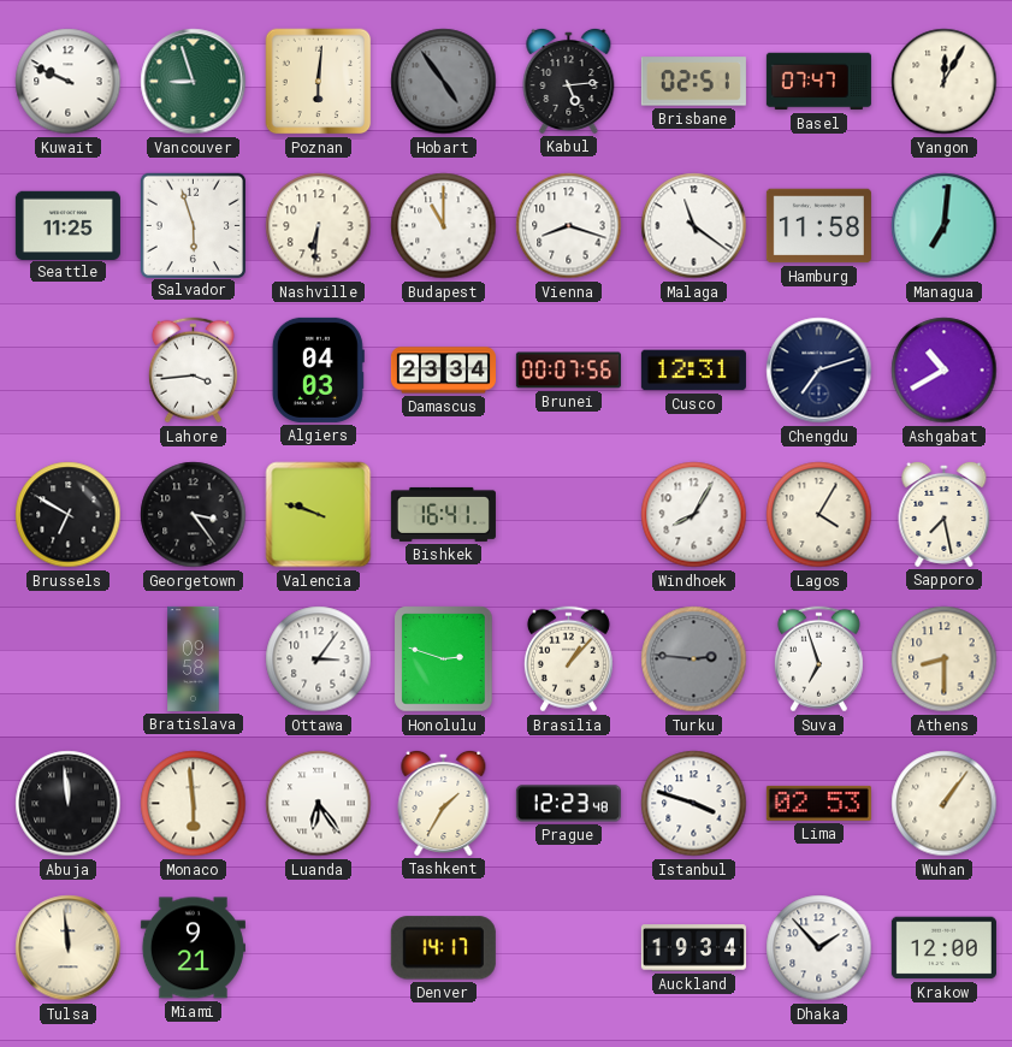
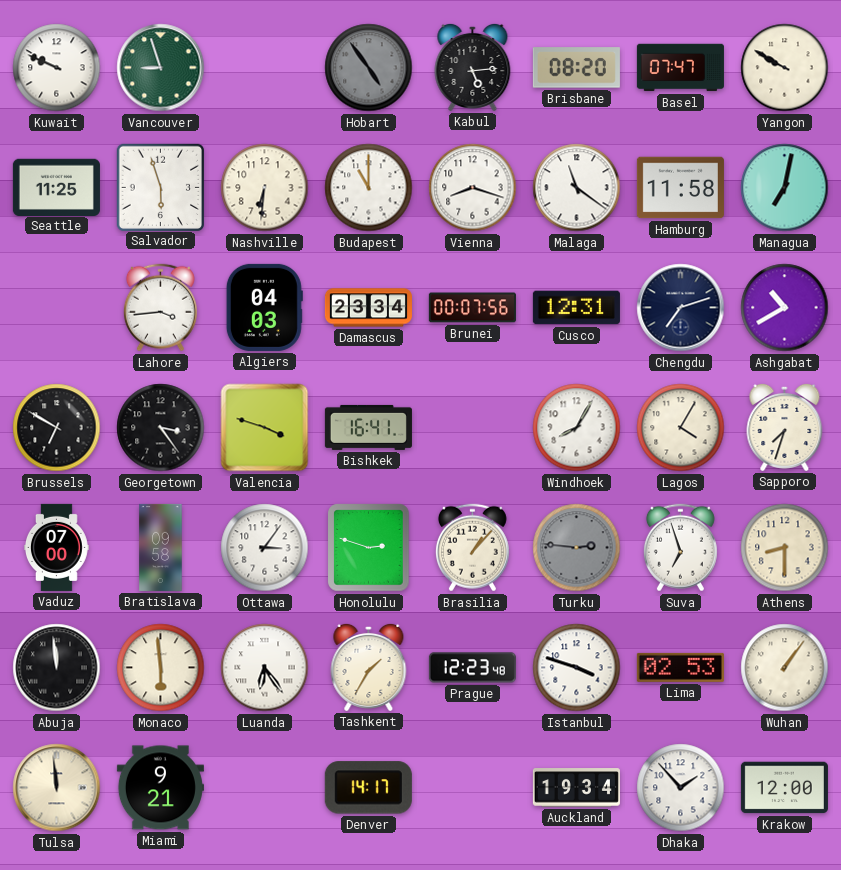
Poznan: 6:01 -> none
Brisbane: 02:51 -> 08:20
Yangon: 12:05 -> 9:50
Managua: 7:01 -> 7:02
Valencia: 9:48 -> 3:48
Sapporo: 7:28 -> 7:33
Vaduz: none -> 07:00
